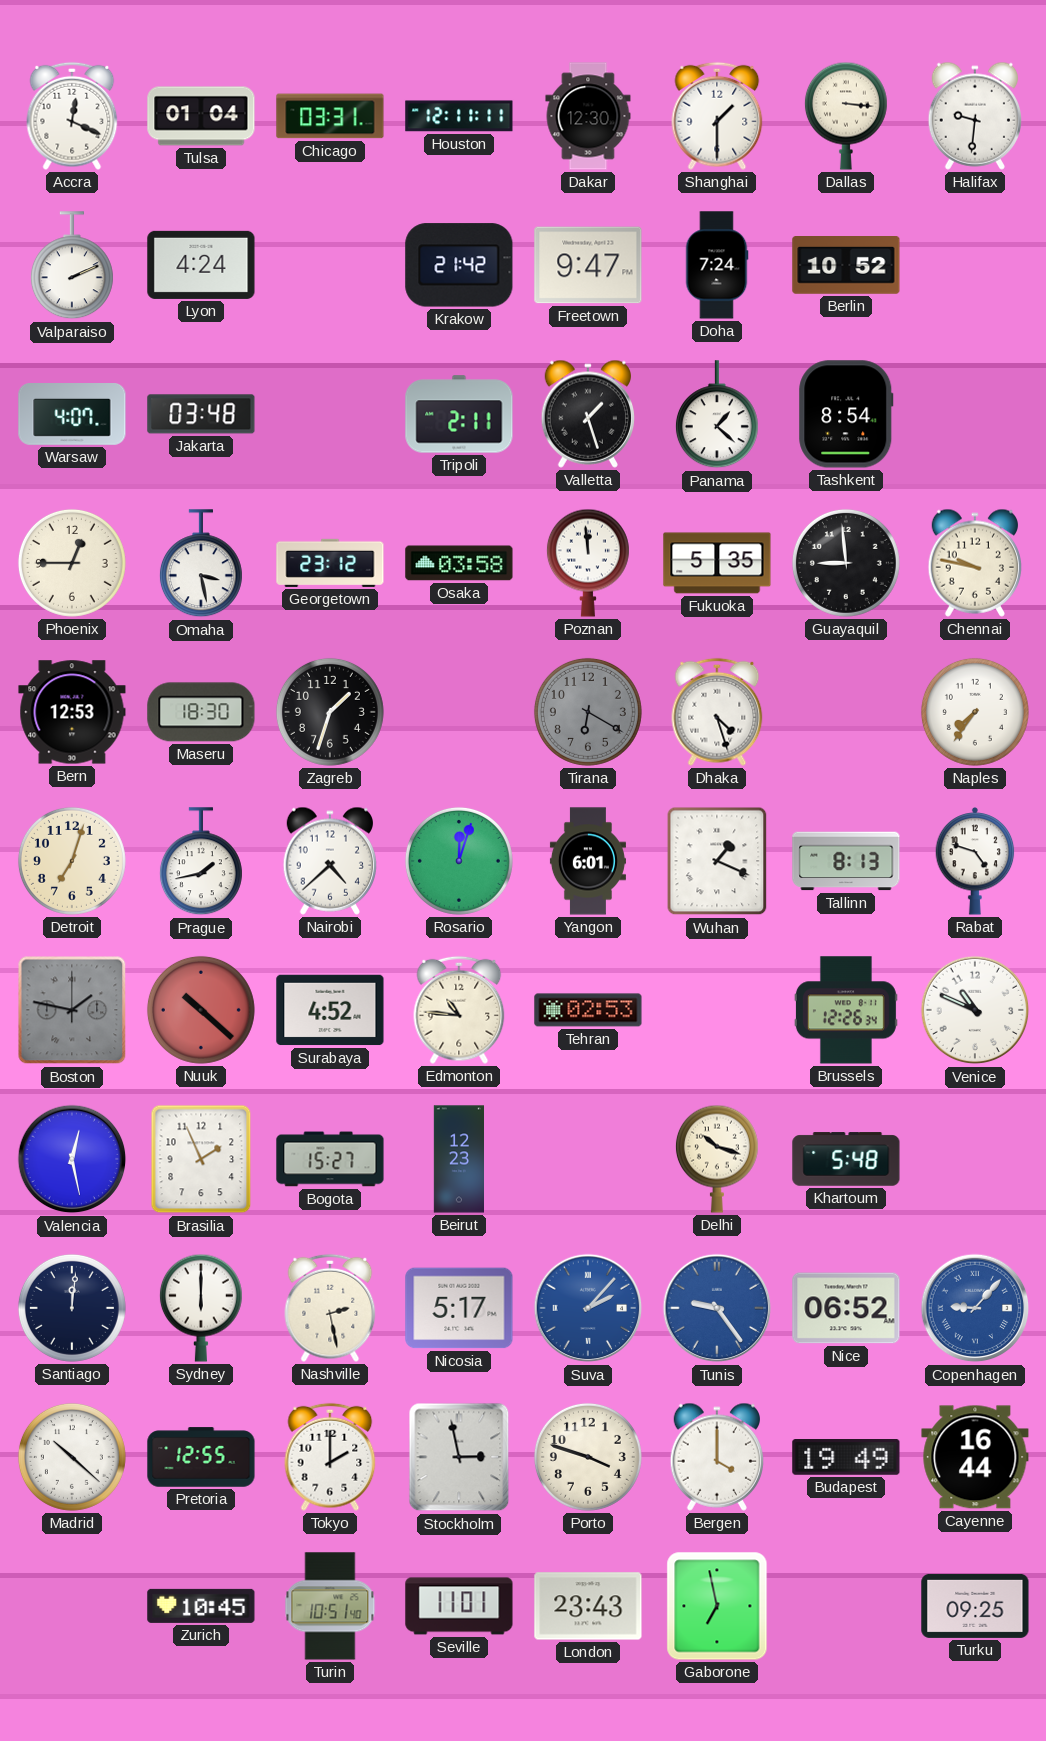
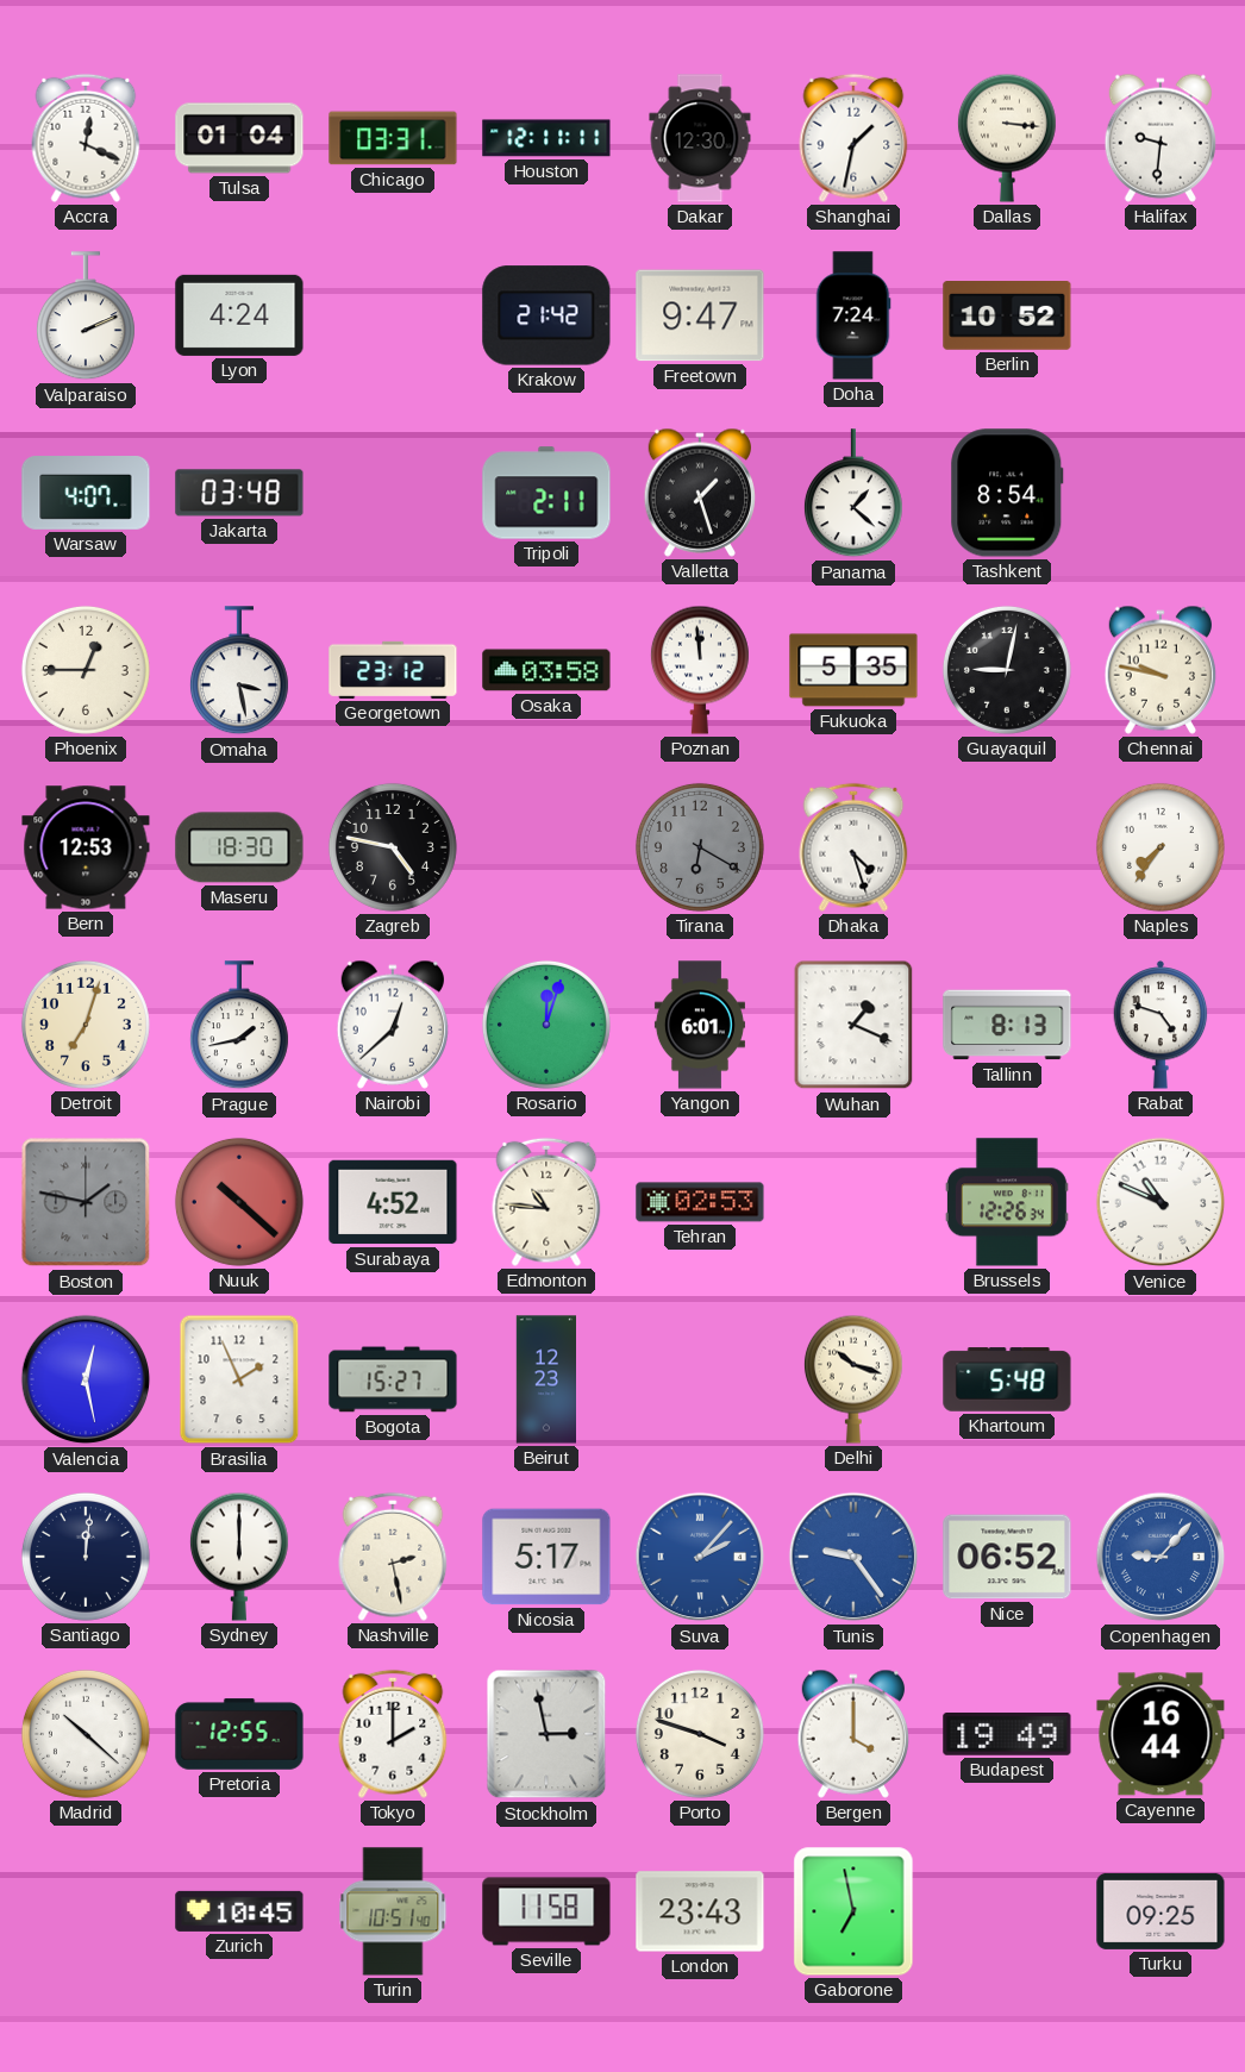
Shanghai: 1:30 -> 1:32
Guayaquil: 8:59 -> 9:02
Zagreb: 1:33 -> 4:47
Nairobi: 4:38 -> 12:38
Seville: 11:01 -> 11:58
